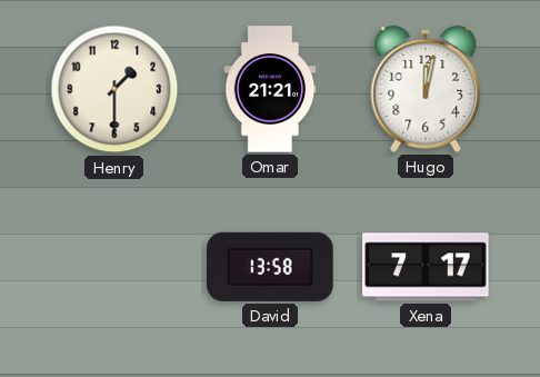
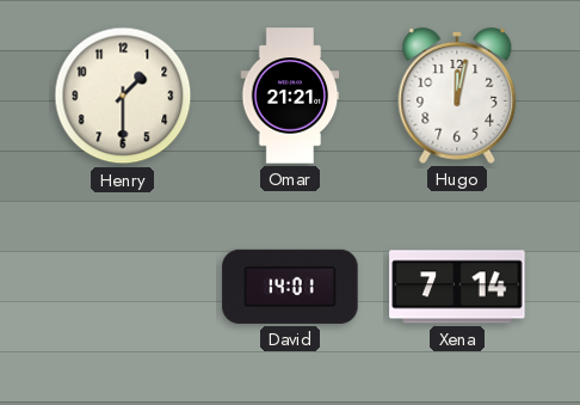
David: 13:58 -> 14:01
Xena: 7:17 -> 7:14
